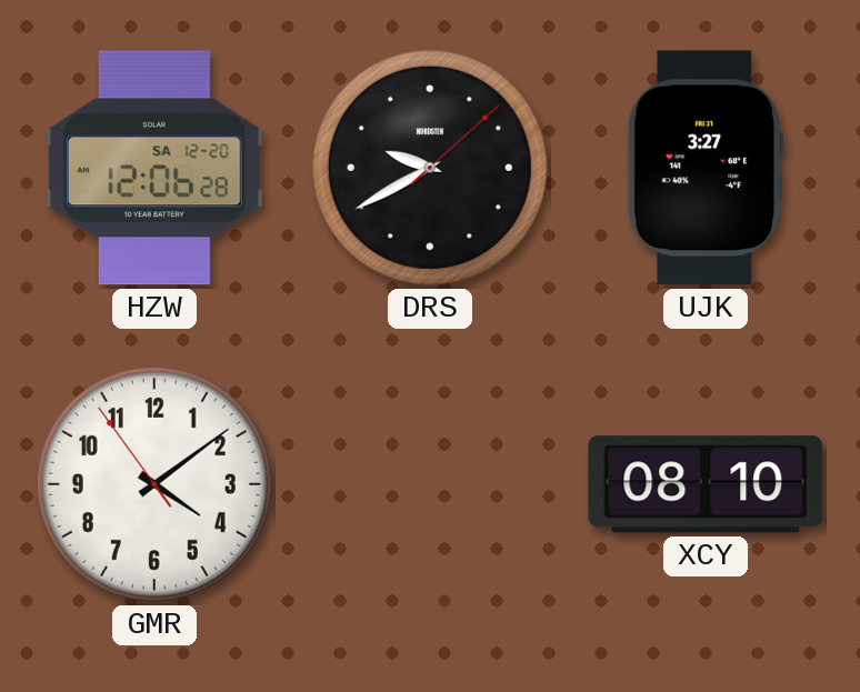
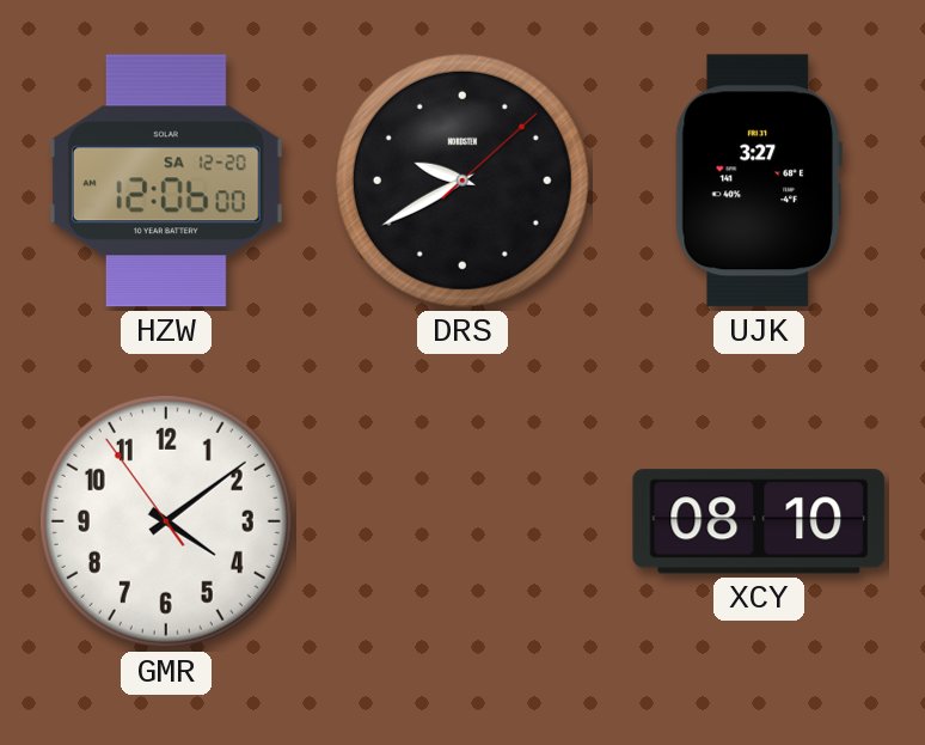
HZW: 12:06:28 -> 12:06:00
